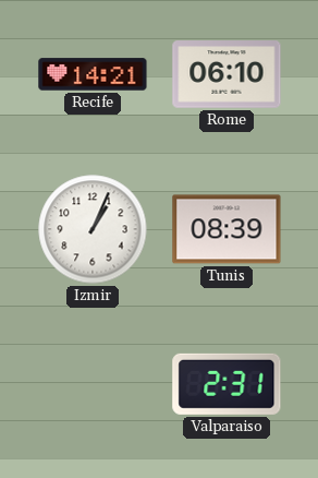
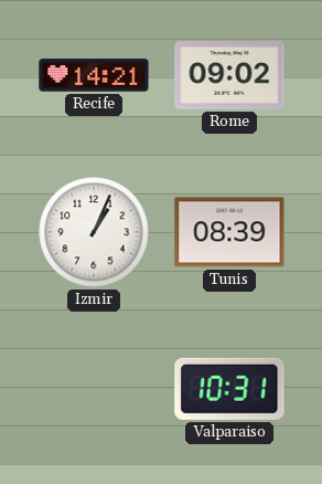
Rome: 06:10 -> 09:02
Valparaiso: 2:31 -> 10:31
